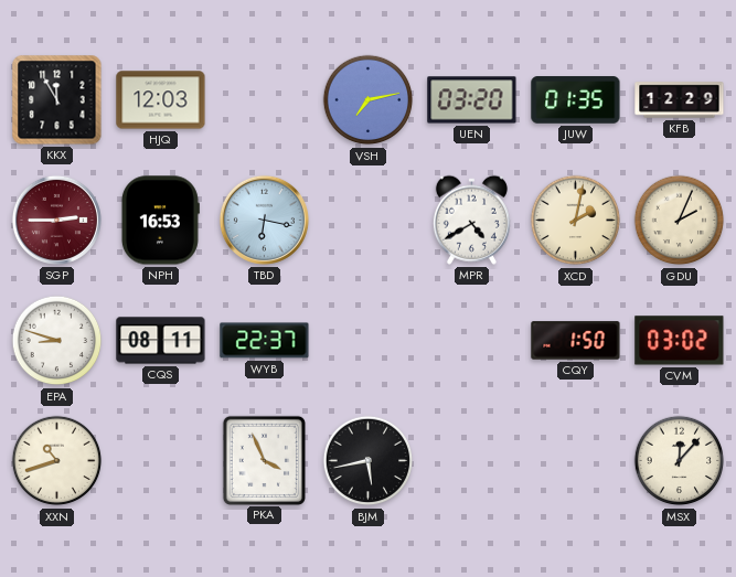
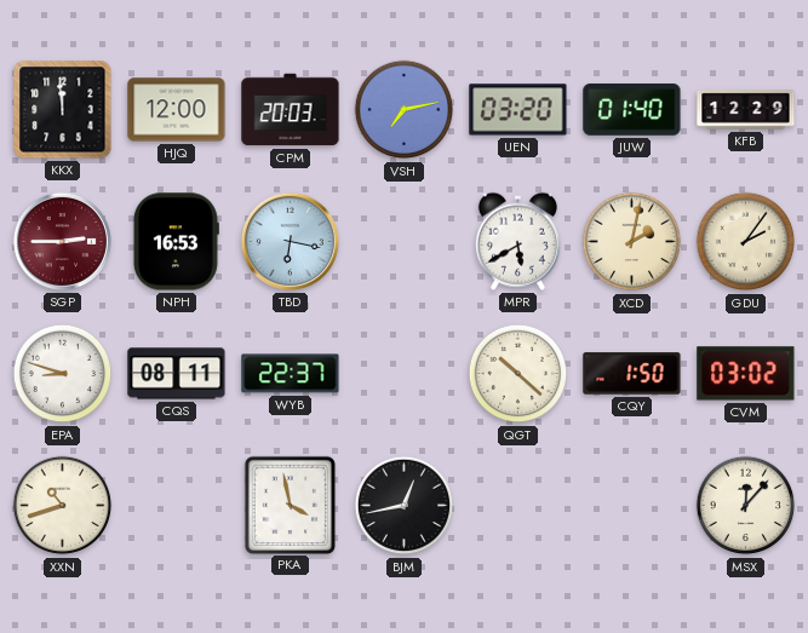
KKX: 11:55 -> 11:59
HJQ: 12:03 -> 12:00
CPM: none -> 20:03
JUW: 01:35 -> 01:40
MPR: 4:40 -> 5:40
GDU: 2:04 -> 2:06
QGT: none -> 10:22
PKA: 3:56 -> 3:58
BJM: 5:43 -> 12:43
